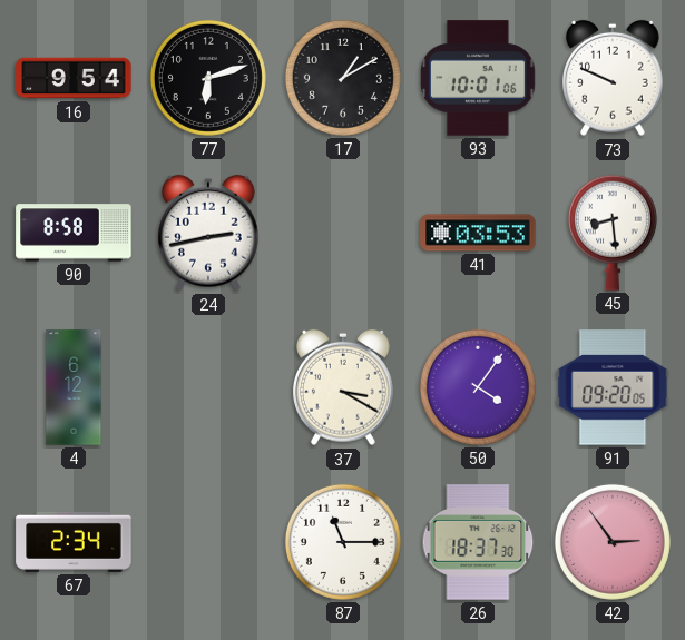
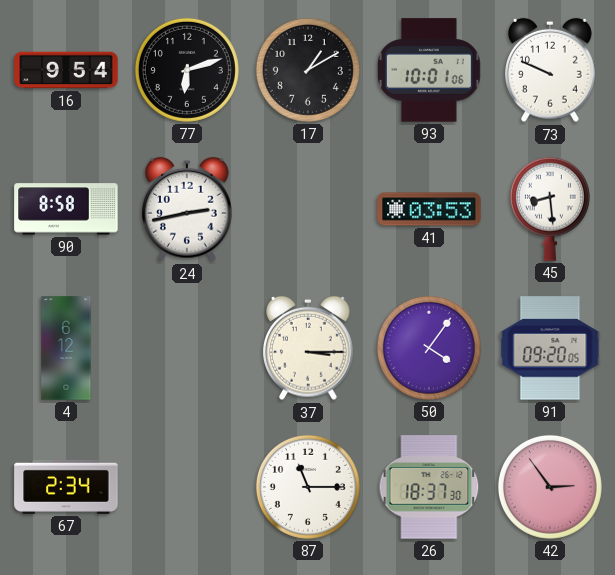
37: 3:20 -> 3:15
